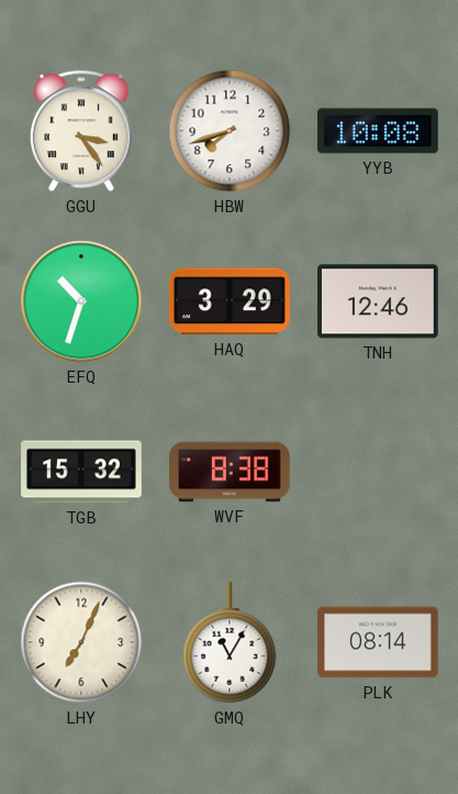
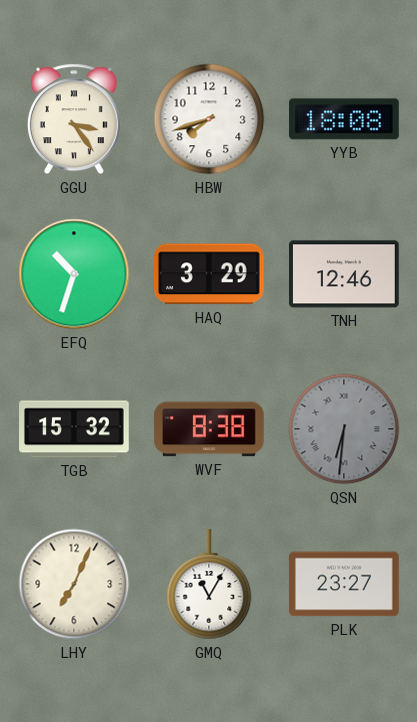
YYB: 10:08 -> 18:08
QSN: none -> 6:31
PLK: 08:14 -> 23:27
